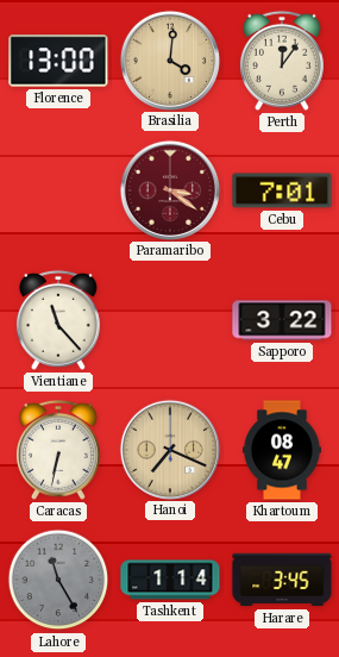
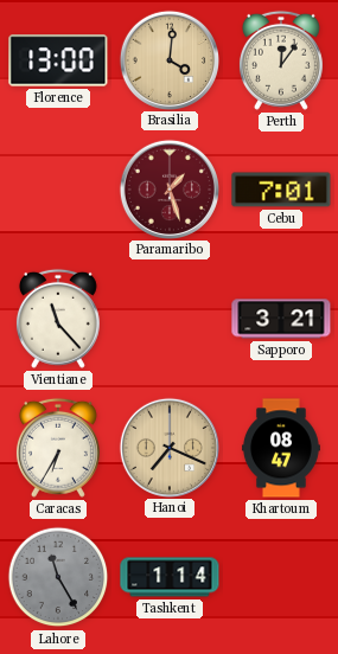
Paramaribo: 3:21 -> 1:27
Sapporo: 3:22 -> 3:21
Caracas: 6:32 -> 6:35
Harare: 3:45 -> none
